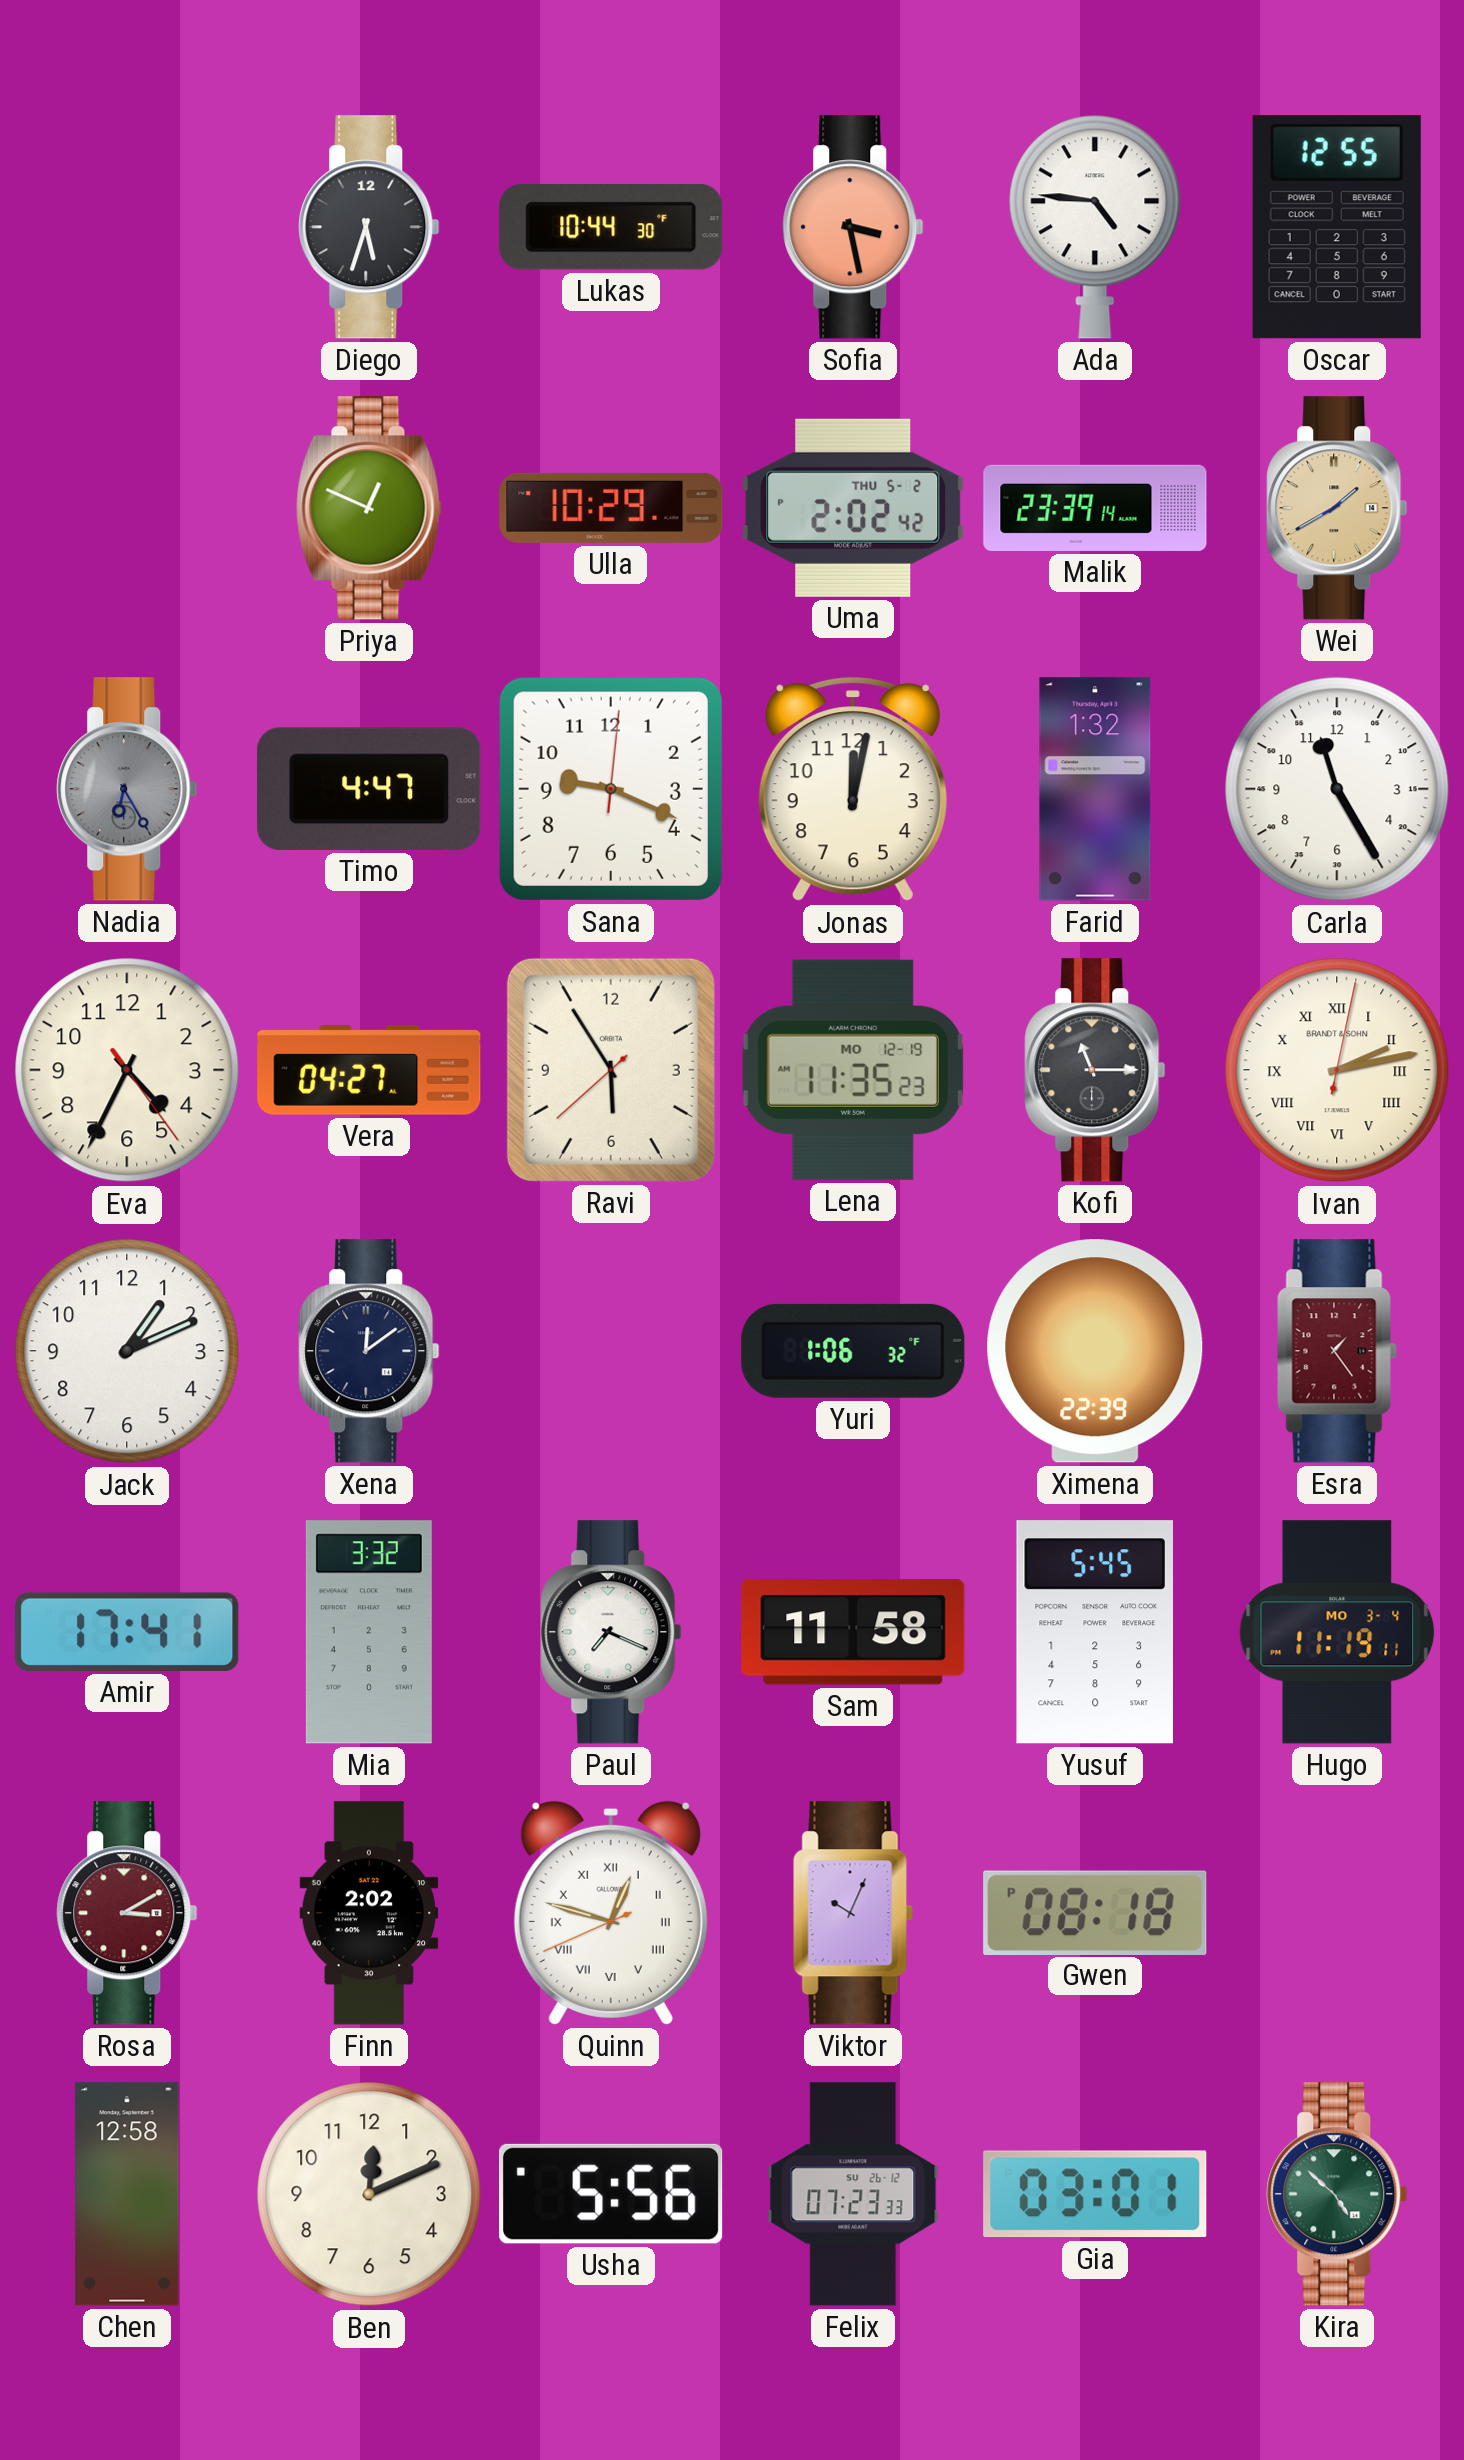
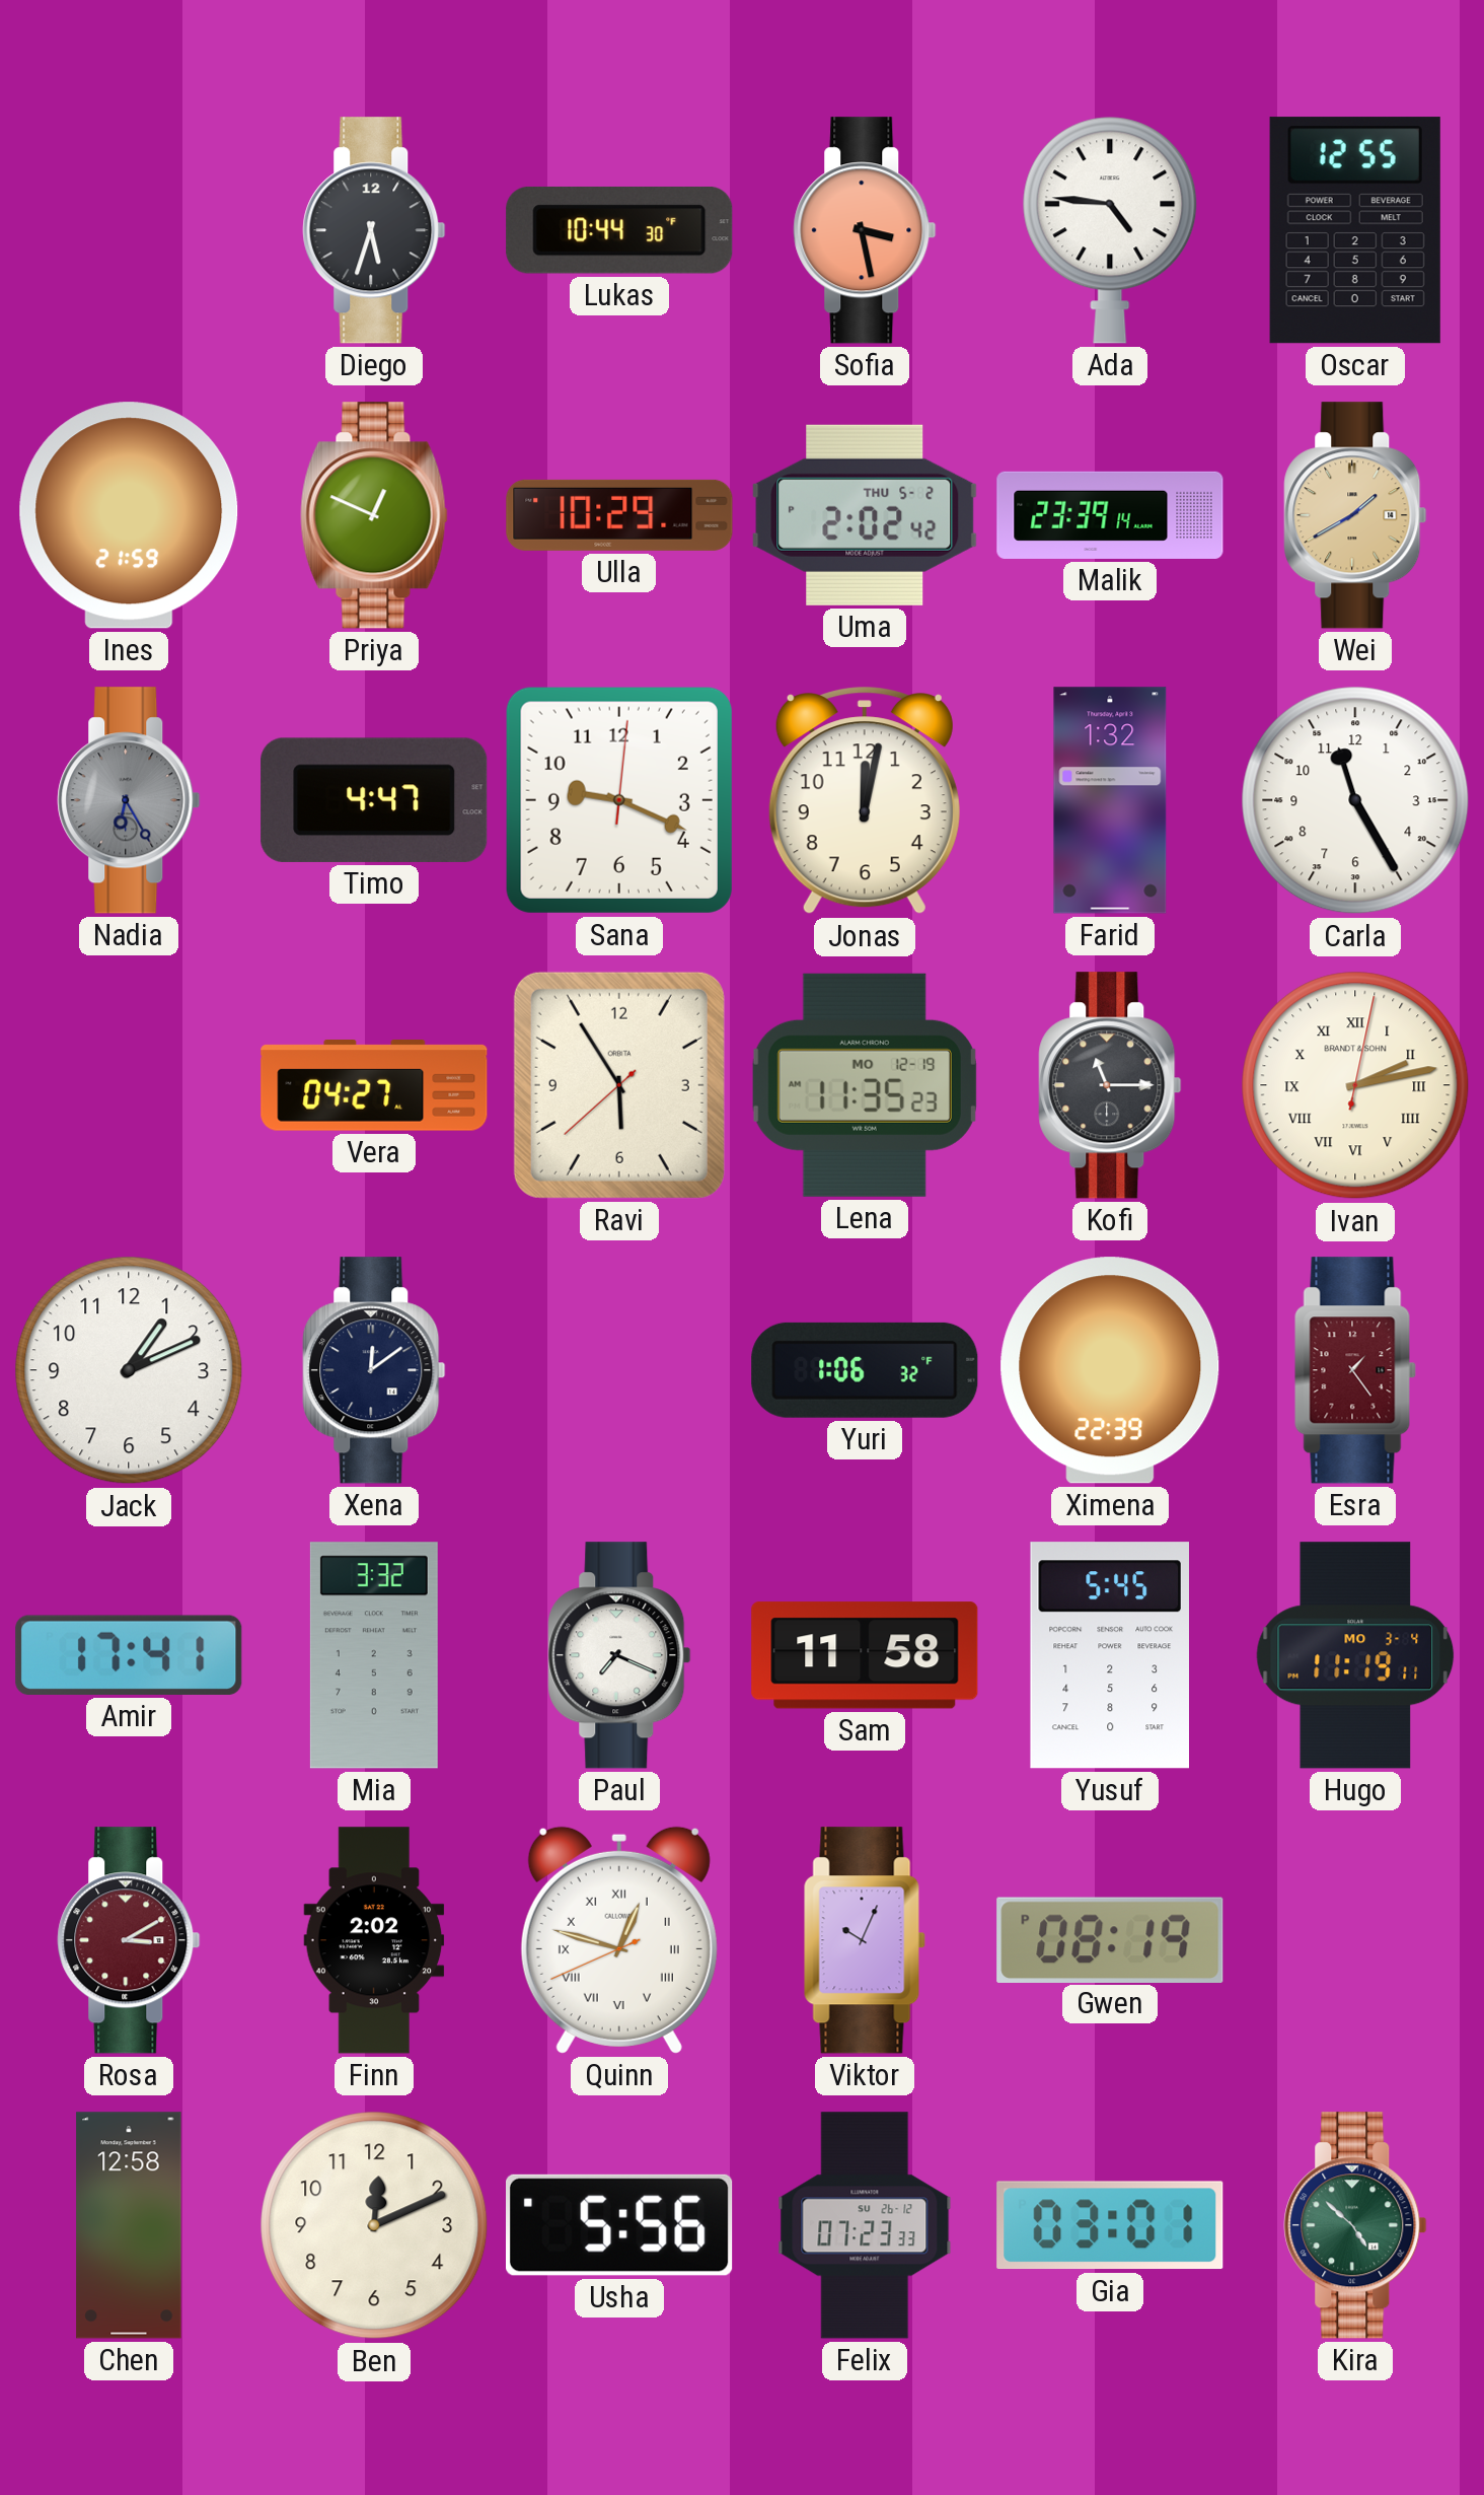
Ines: none -> 21:59
Eva: 4:34 -> none
Gwen: 08:18 -> 08:19
